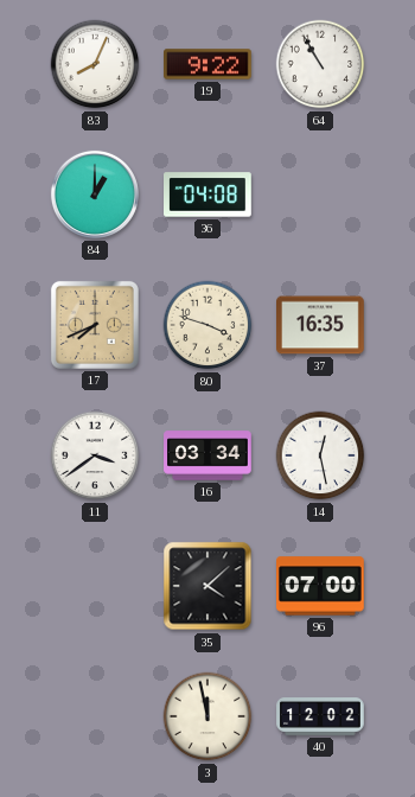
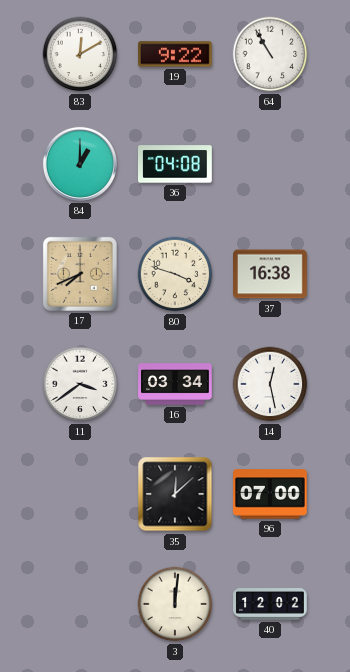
83: 8:04 -> 12:10
37: 16:35 -> 16:38
35: 4:08 -> 12:08
3: 11:58 -> 12:01
